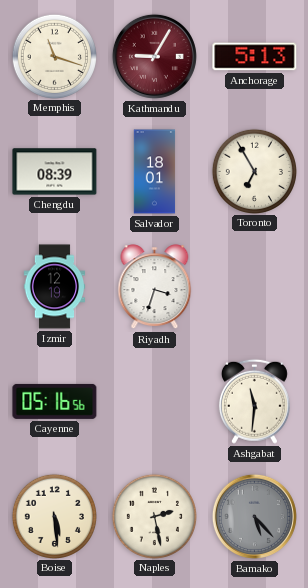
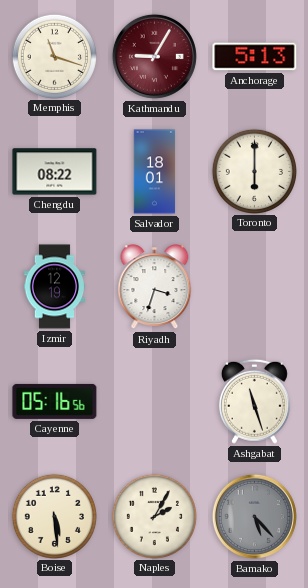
Chengdu: 08:39 -> 08:22
Toronto: 6:55 -> 6:00
Ashgabat: 11:31 -> 11:27
Naples: 2:28 -> 2:05
